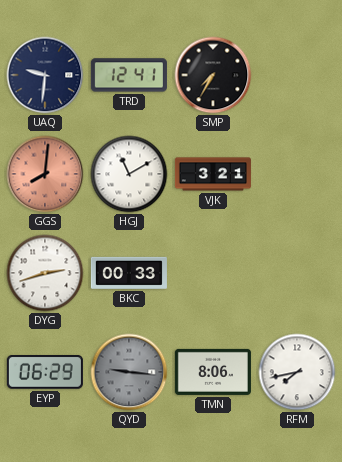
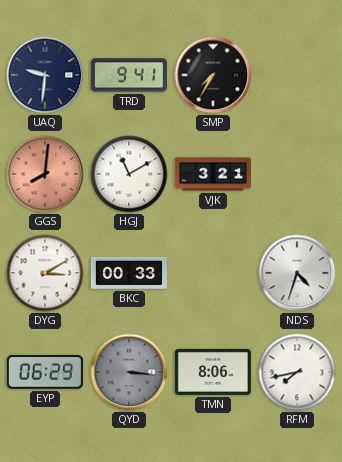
TRD: 12:41 -> 9:41
DYG: 2:42 -> 3:10
NDS: none -> 4:33
QYD: 9:16 -> 3:16
